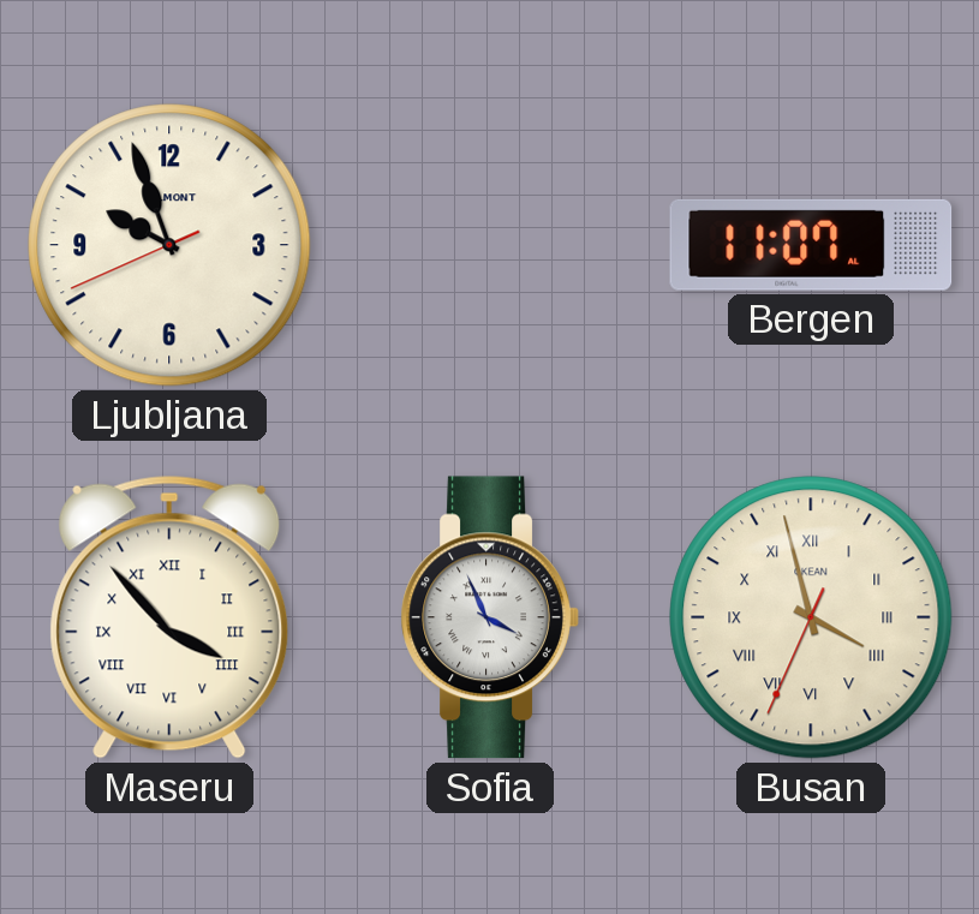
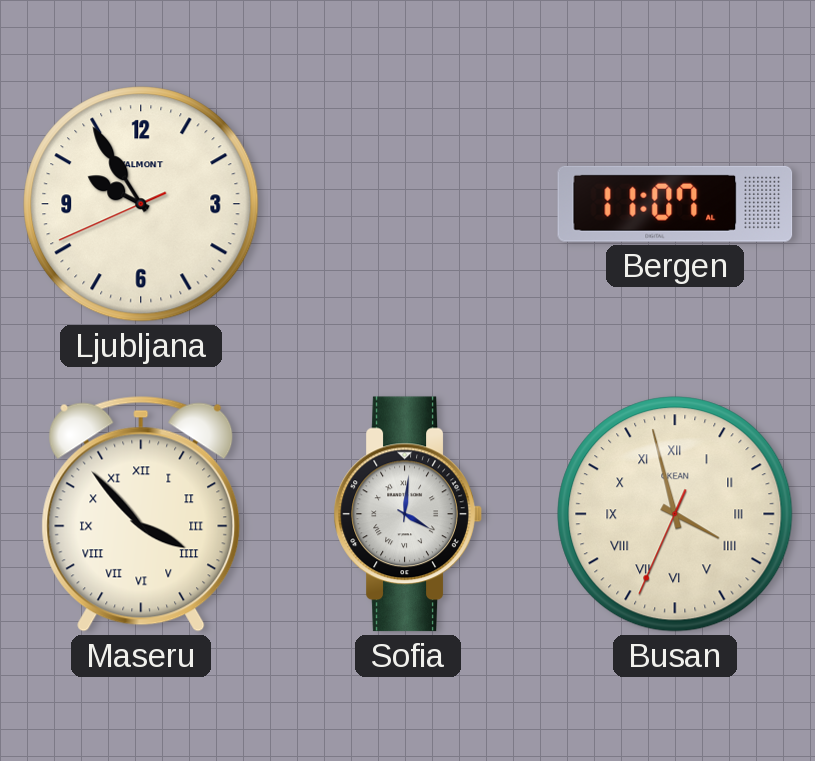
Ljubljana: 9:56 -> 9:54
Sofia: 3:56 -> 4:01
